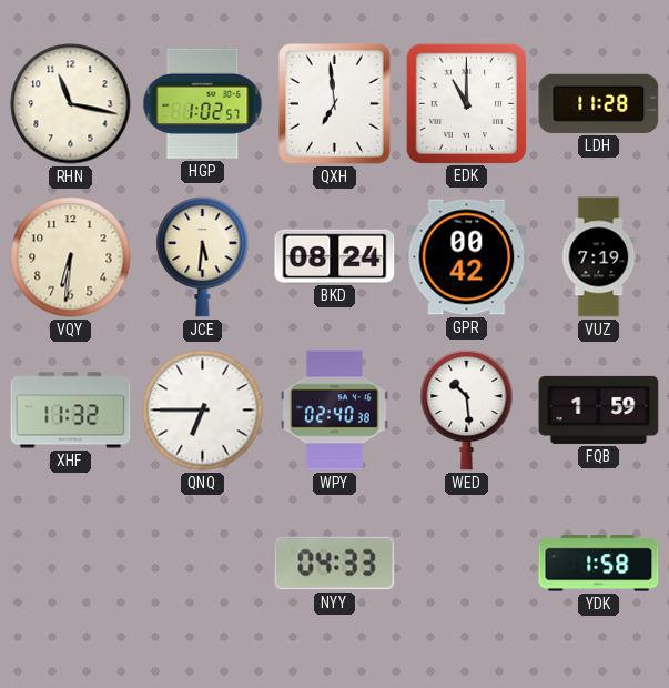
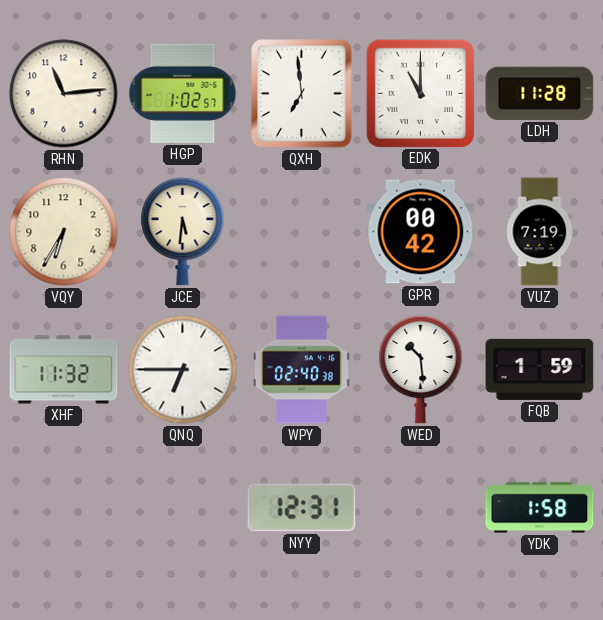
RHN: 11:17 -> 11:14
VQY: 6:31 -> 6:35
BKD: 08:24 -> none
NYY: 04:33 -> 12:31
